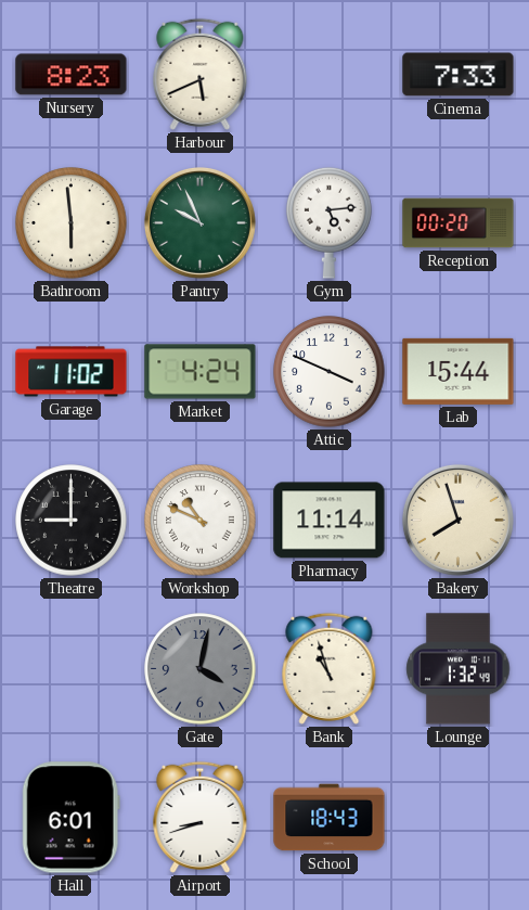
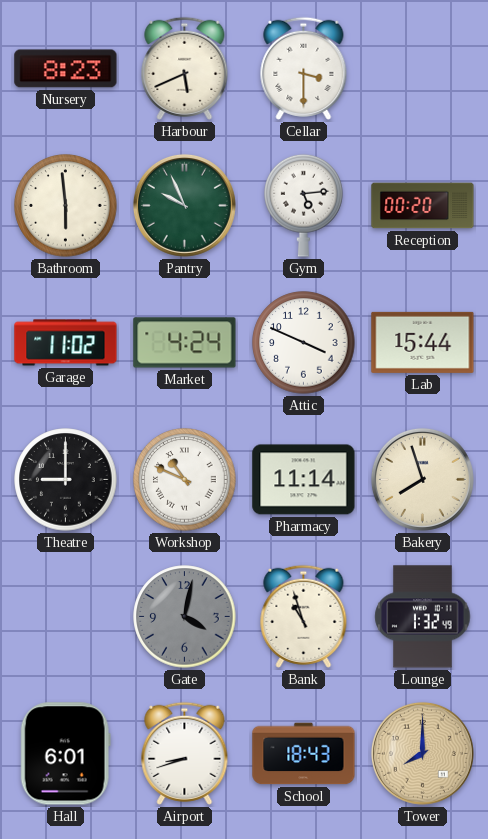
Cellar: none -> 3:30
Cinema: 7:33 -> none
Tower: none -> 8:00
